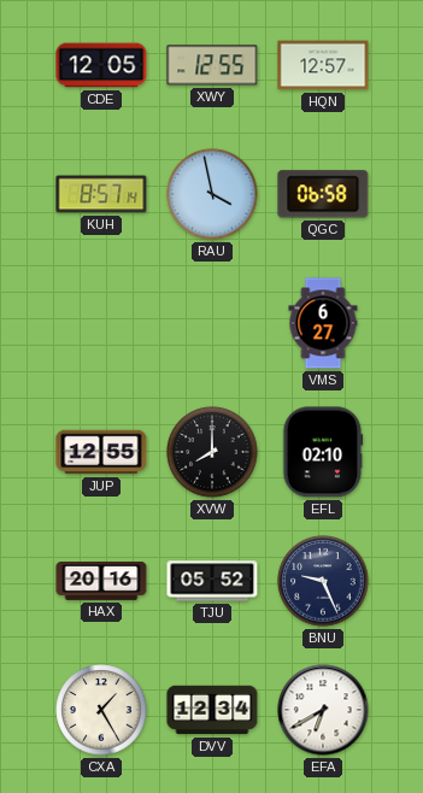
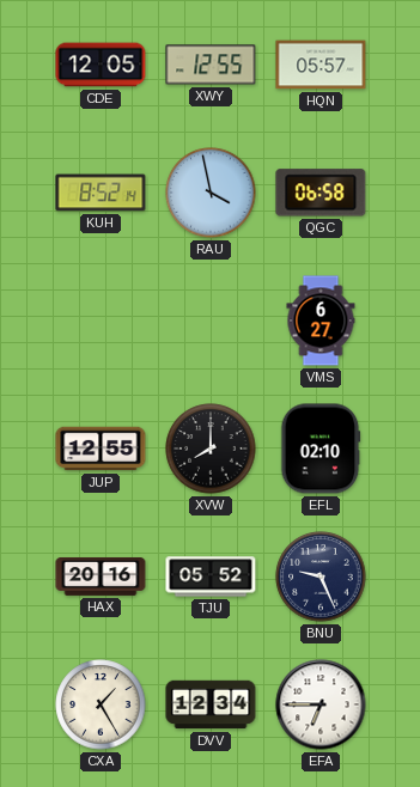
HQN: 12:57 -> 05:57
KUH: 8:57 -> 8:52
EFA: 6:40 -> 6:45
